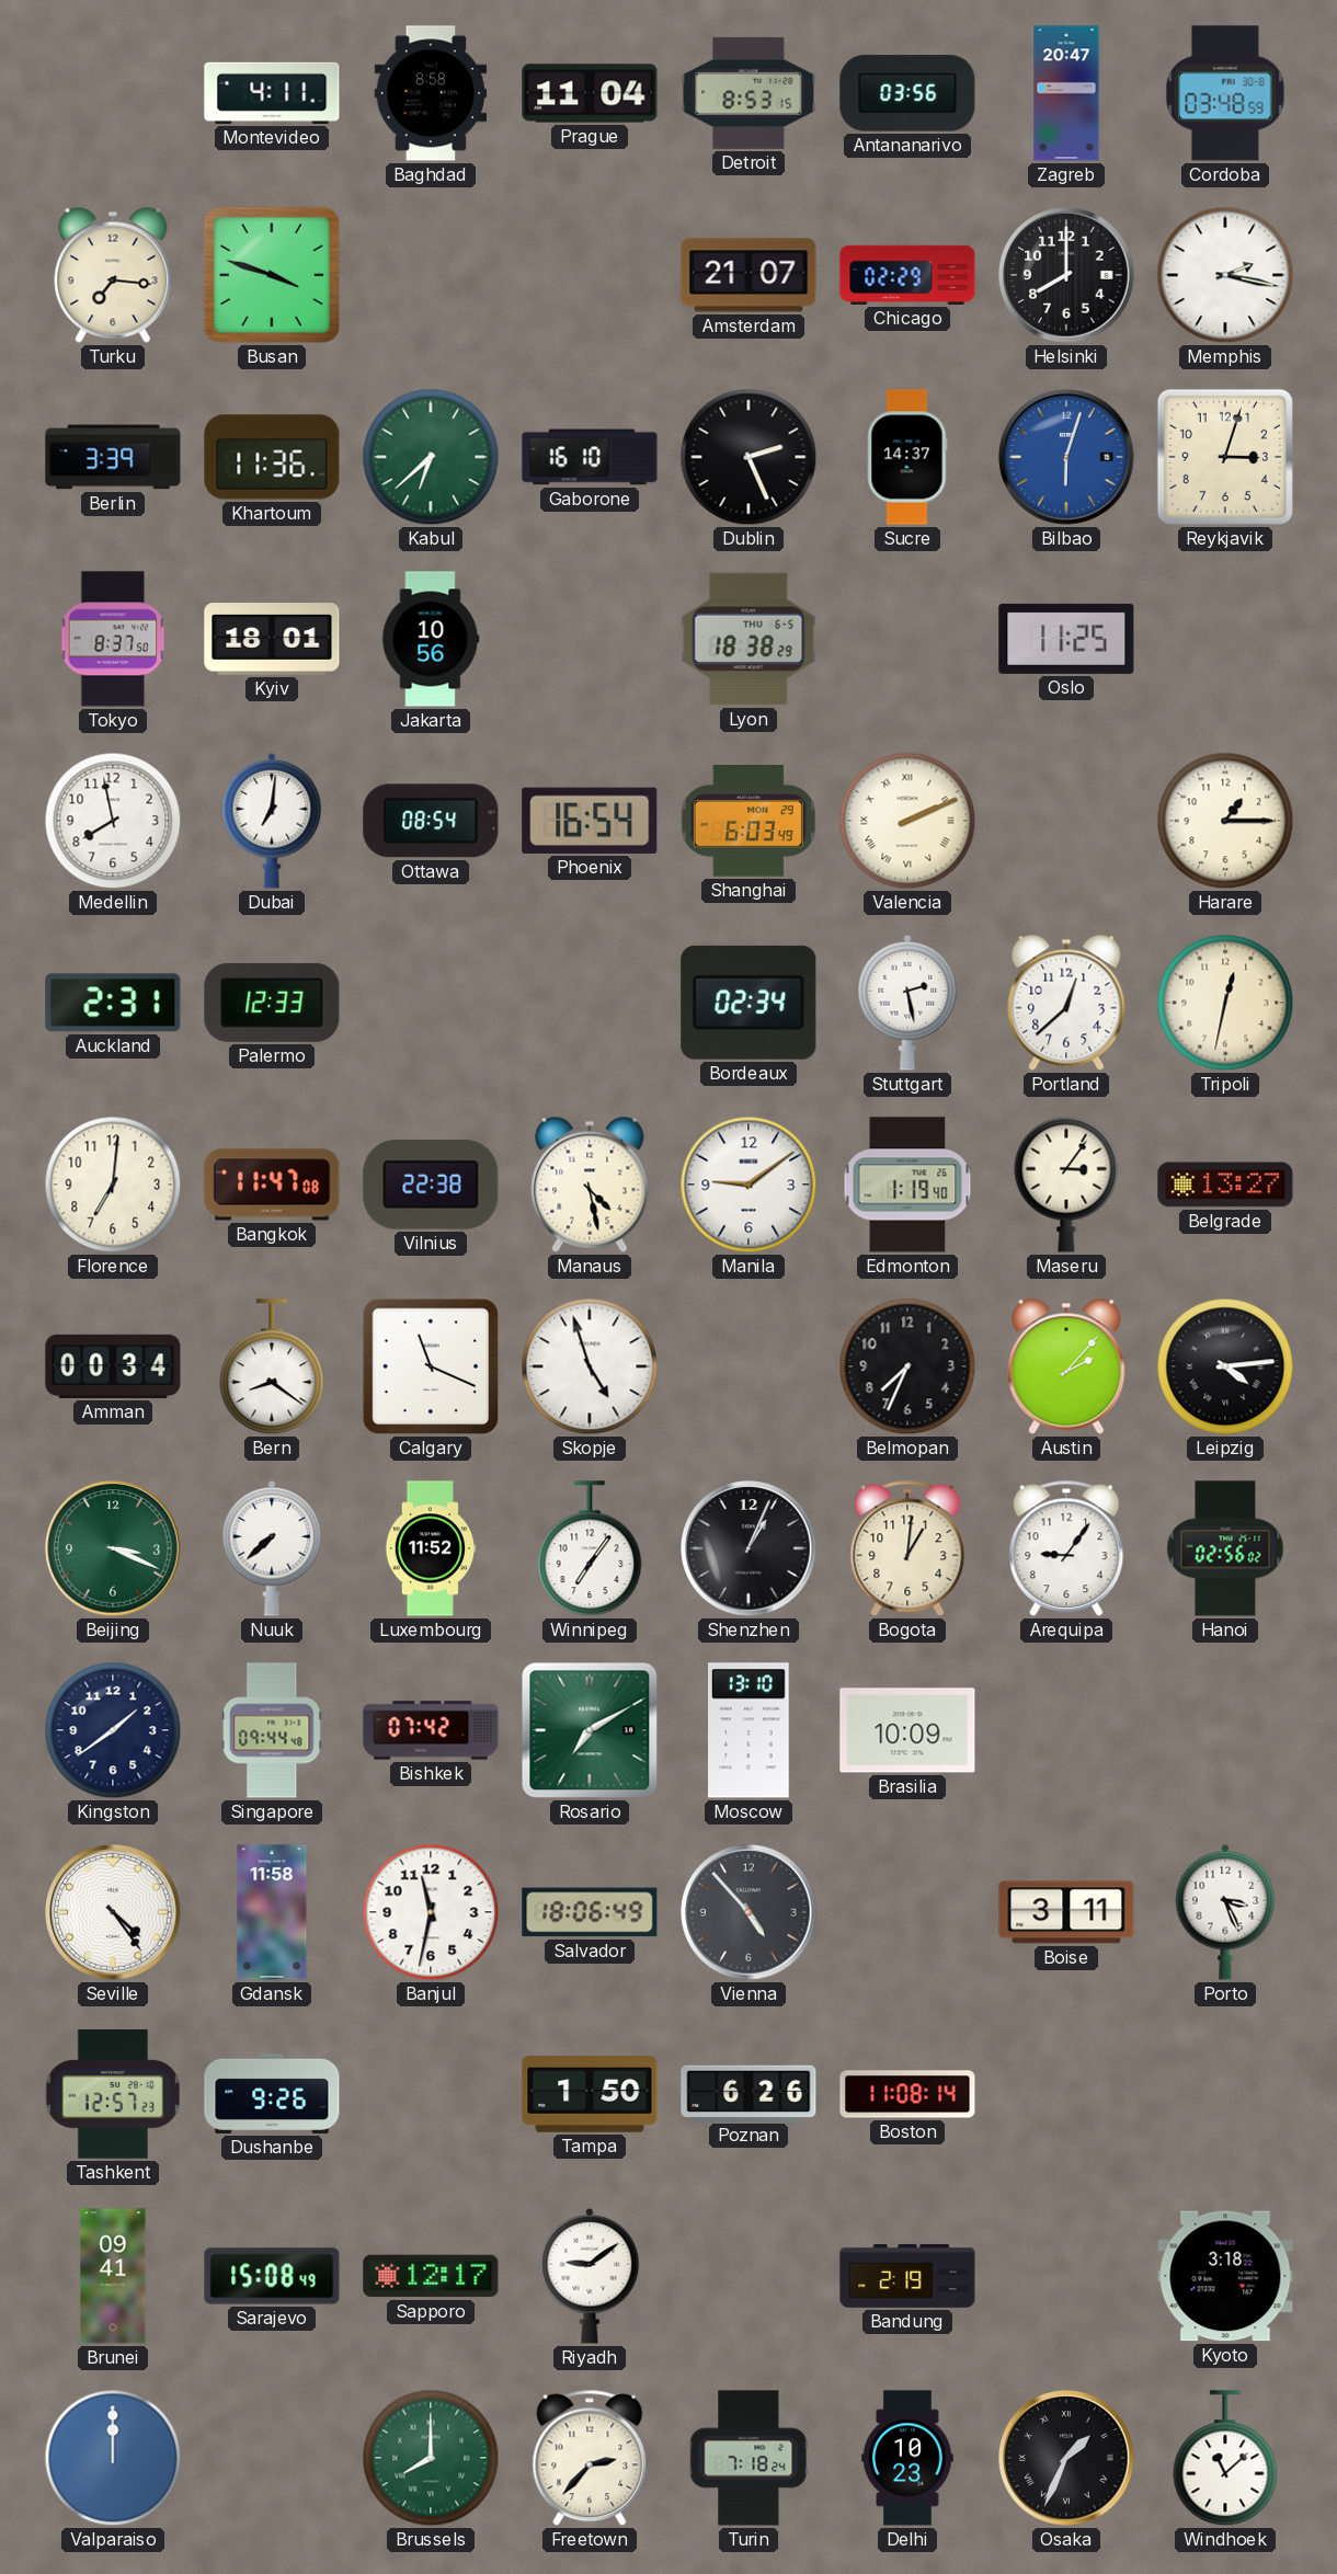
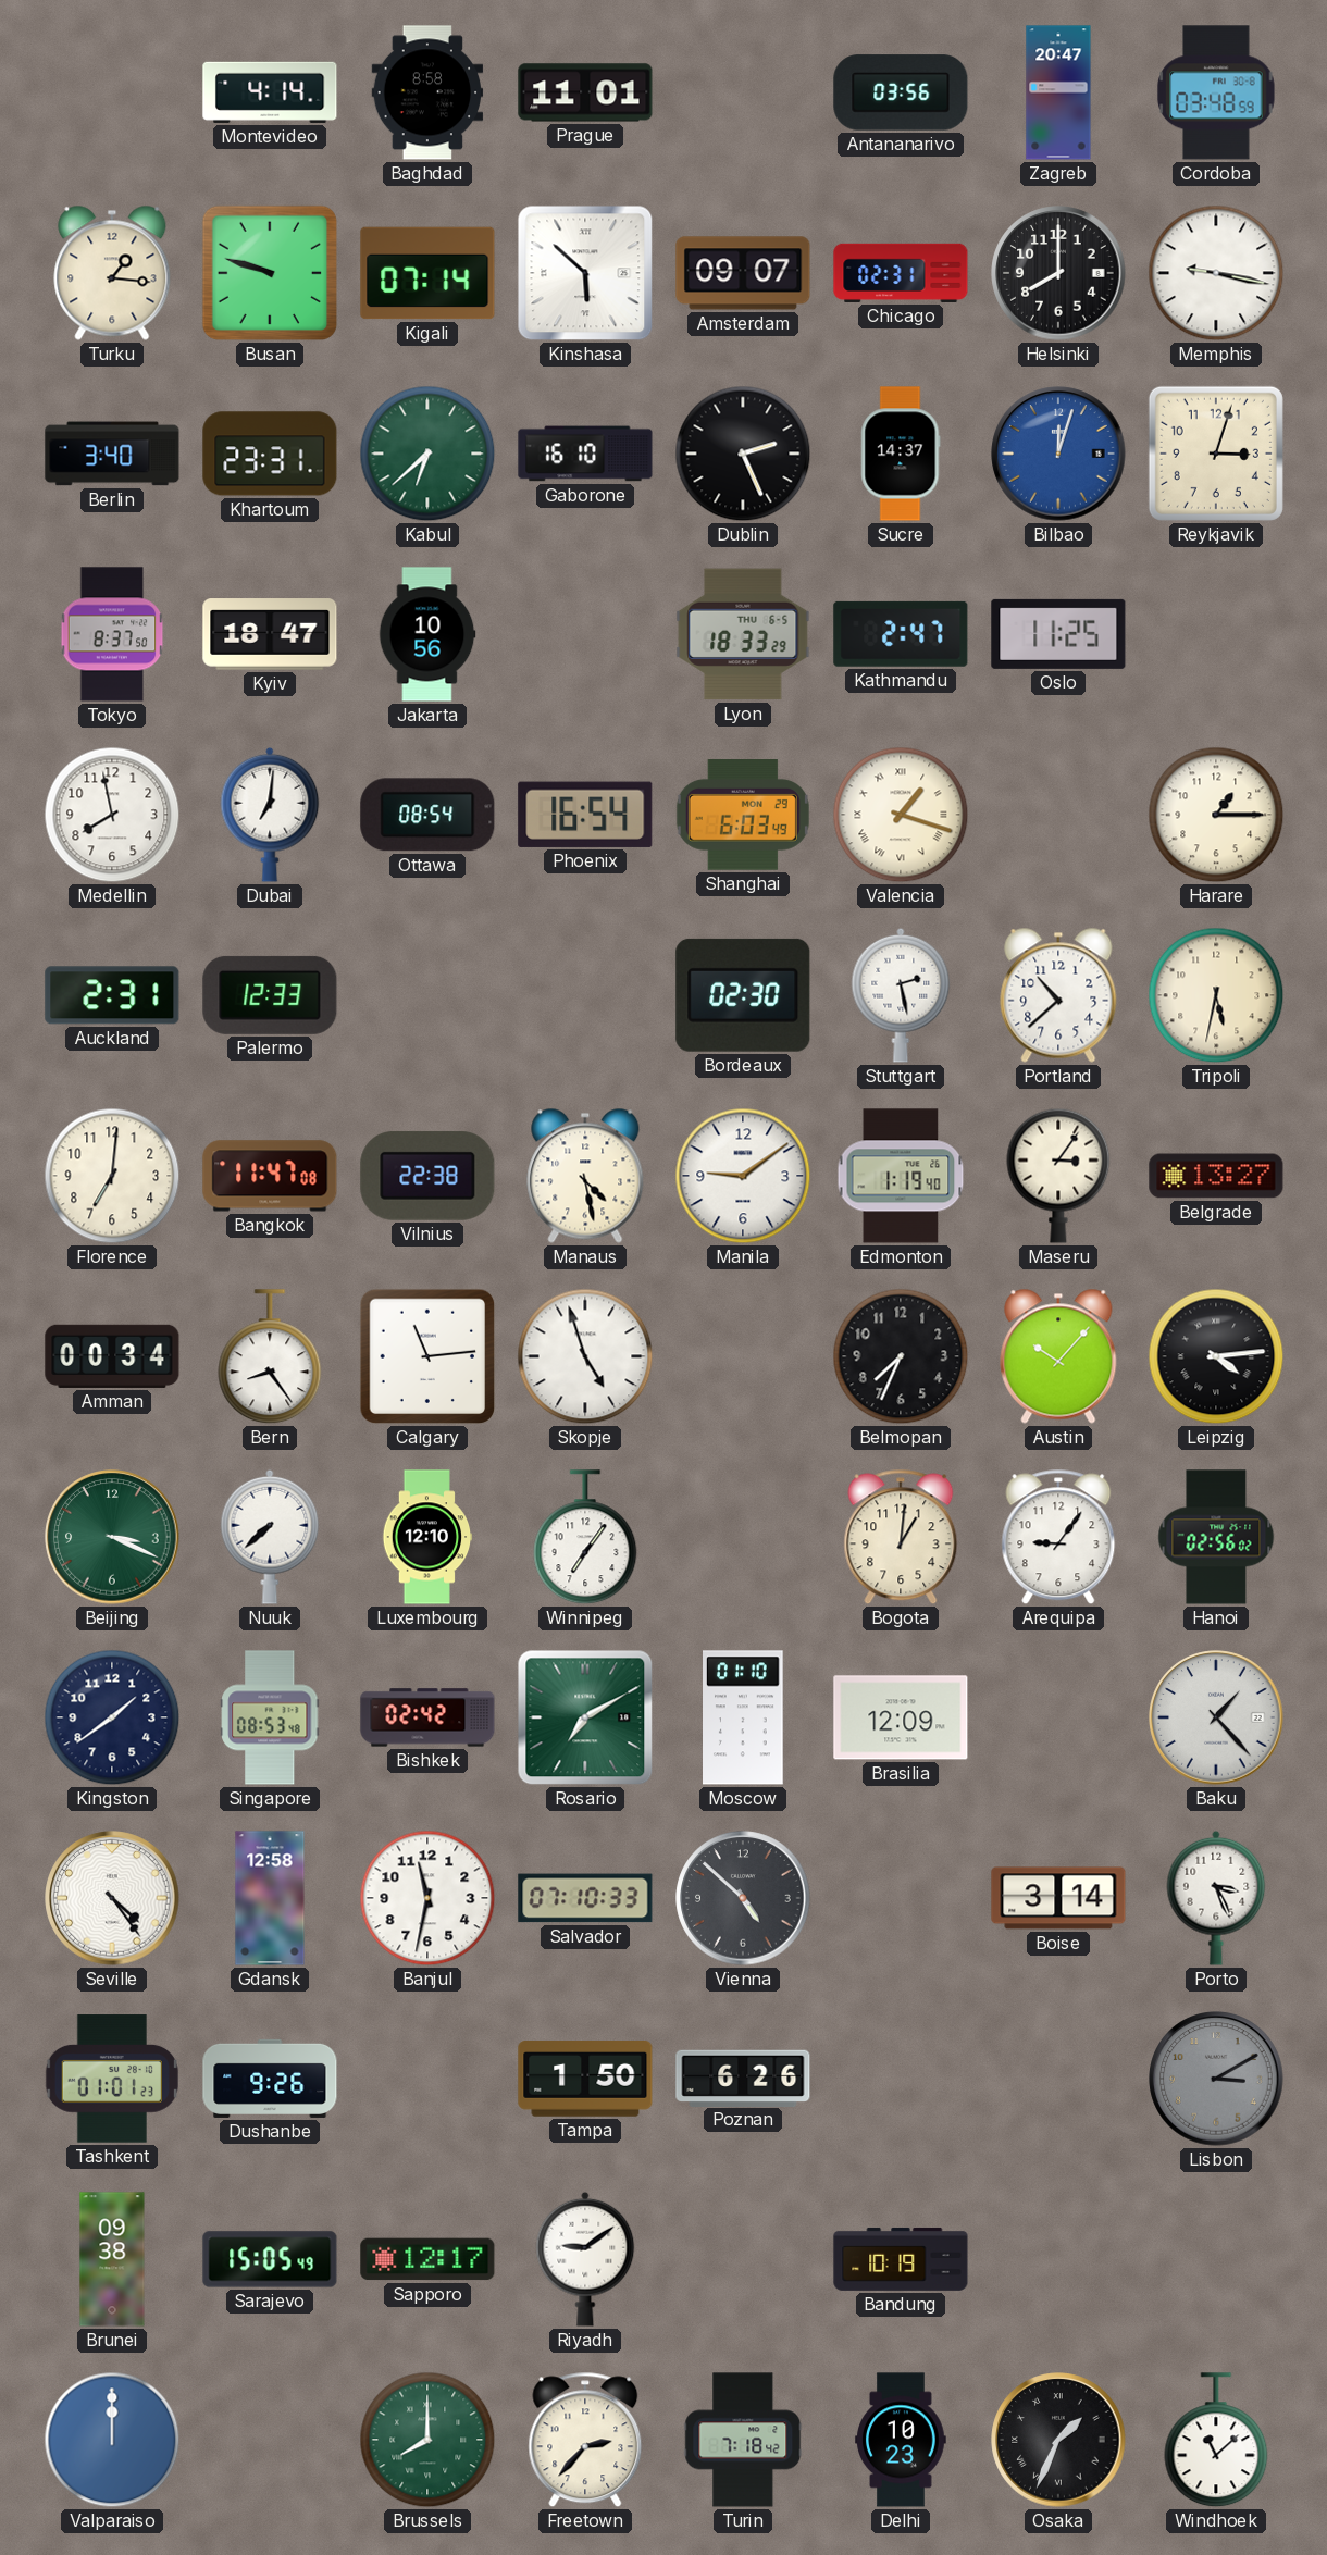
Montevideo: 4:11 -> 4:14
Prague: 11:04 -> 11:01
Detroit: 8:53 -> none
Turku: 7:16 -> 1:16
Busan: 3:48 -> 9:48
Kigali: none -> 07:14
Kinshasa: none -> 5:52
Amsterdam: 21:07 -> 09:07
Chicago: 02:29 -> 02:31
Memphis: 2:17 -> 9:17
Berlin: 3:39 -> 3:40
Khartoum: 11:36 -> 23:31
Bilbao: 6:03 -> 12:03
Kyiv: 18:01 -> 18:47
Lyon: 18:38 -> 18:33
Kathmandu: none -> 2:47
Valencia: 2:11 -> 1:18
Bordeaux: 02:34 -> 02:30
Portland: 12:38 -> 10:38
Tripoli: 12:32 -> 5:32
Bern: 8:21 -> 8:24
Calgary: 11:19 -> 11:14
Austin: 2:07 -> 10:07
Luxembourg: 11:52 -> 12:10
Shenzhen: 1:04 -> none
Singapore: 09:44 -> 08:53
Bishkek: 07:42 -> 02:42
Moscow: 13:10 -> 01:10
Brasilia: 10:09 -> 12:09
Baku: none -> 1:23
Gdansk: 11:58 -> 12:58
Salvador: 18:06 -> 07:10
Vienna: 4:53 -> 4:52
Boise: 3:11 -> 3:14
Tashkent: 12:57 -> 01:01
Boston: 11:08 -> none
Lisbon: none -> 3:10
Brunei: 09:41 -> 09:38
Sarajevo: 15:08 -> 15:05
Bandung: 2:19 -> 10:19
Kyoto: 3:18 -> none
Turin: 7:18:24 -> 7:18:42
